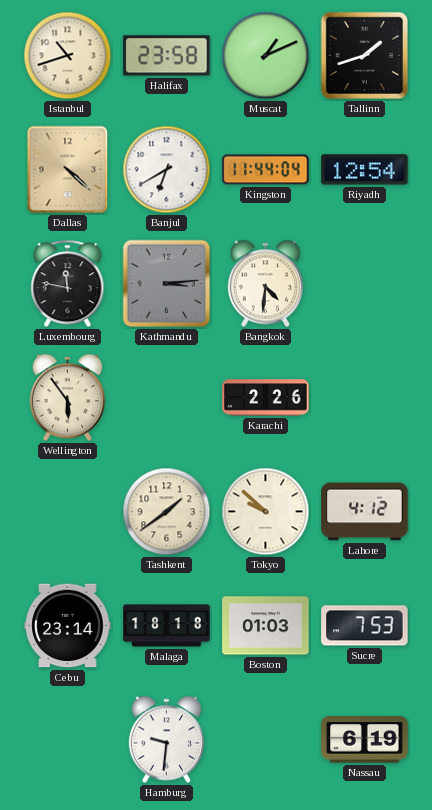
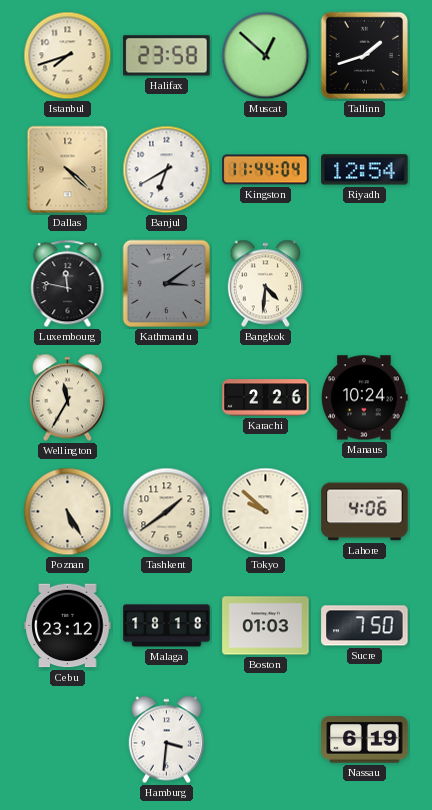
Istanbul: 10:42 -> 7:42
Muscat: 1:11 -> 12:52
Kathmandu: 3:14 -> 3:09
Wellington: 5:54 -> 11:35
Manaus: none -> 10:24
Poznan: none -> 5:25
Lahore: 4:12 -> 4:06
Cebu: 23:14 -> 23:12
Sucre: 7:53 -> 7:50
Hamburg: 9:31 -> 3:31
